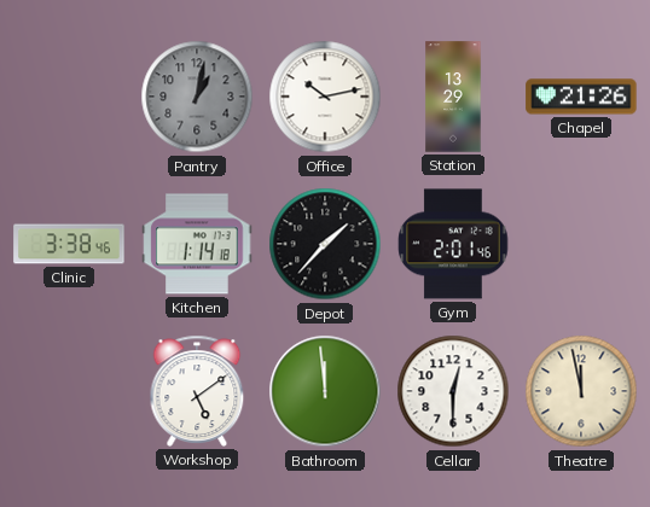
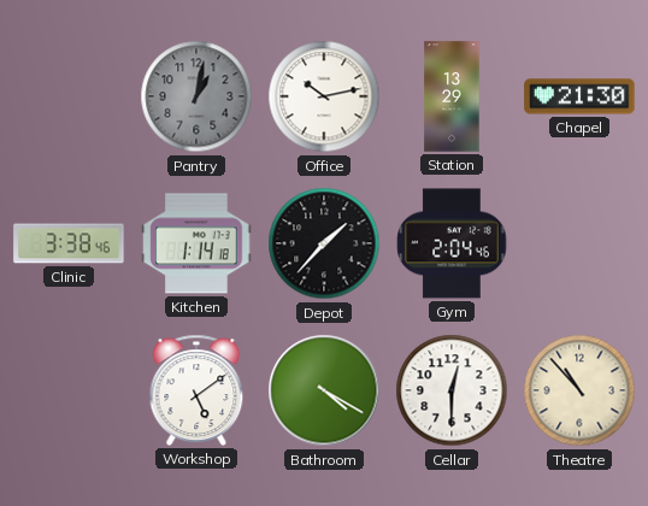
Chapel: 21:26 -> 21:30
Gym: 2:01 -> 2:04
Bathroom: 11:59 -> 4:20
Theatre: 11:58 -> 10:53
